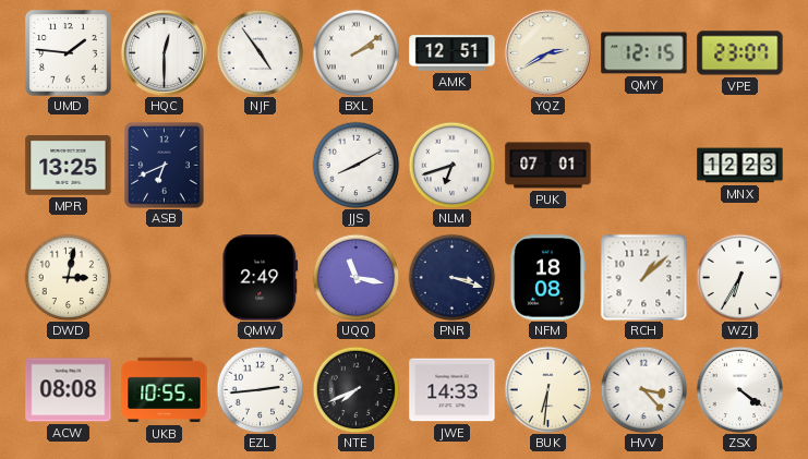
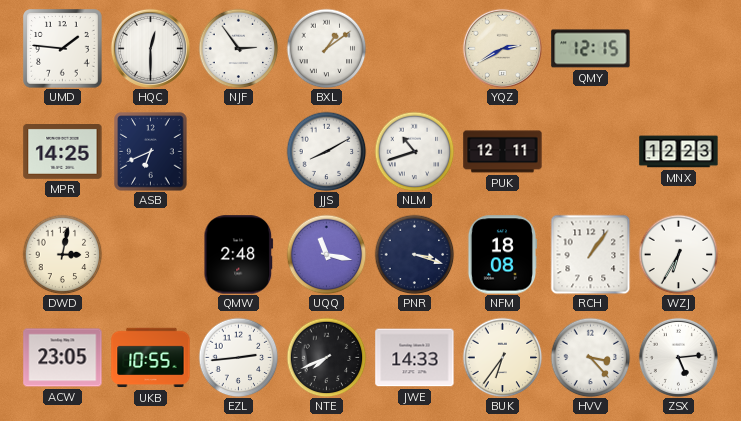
NJF: 4:54 -> 2:54
BXL: 2:09 -> 1:09
AMK: 12:51 -> none
VPE: 23:07 -> none
MPR: 13:25 -> 14:25
NLM: 6:42 -> 10:42
PUK: 07:01 -> 12:11
QMW: 2:49 -> 2:48
RCH: 1:08 -> 1:06
ACW: 08:08 -> 23:05
BUK: 6:31 -> 6:36
ZSX: 4:21 -> 5:14
